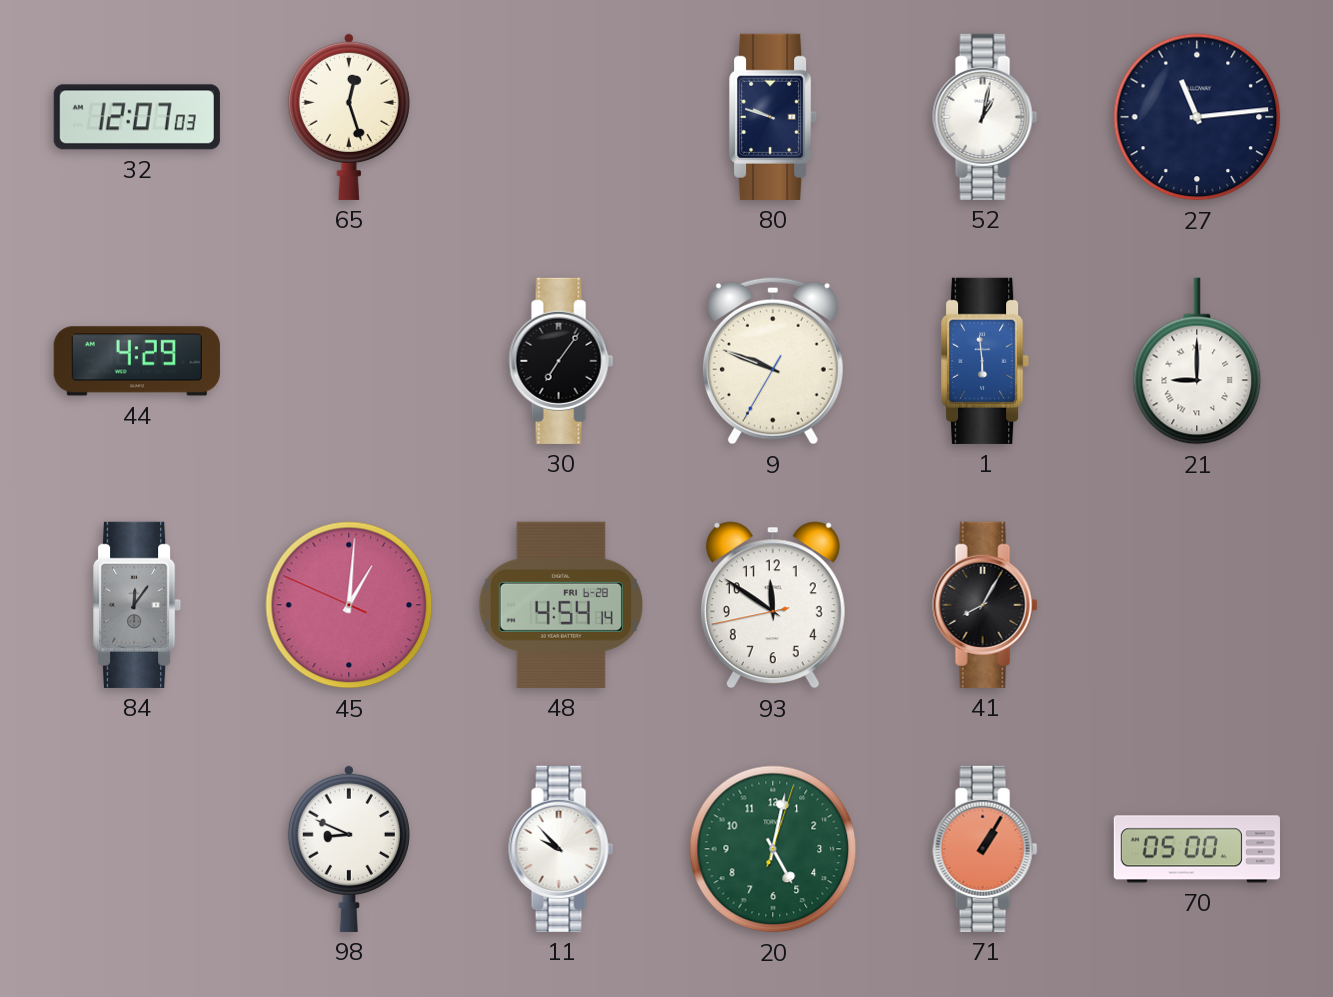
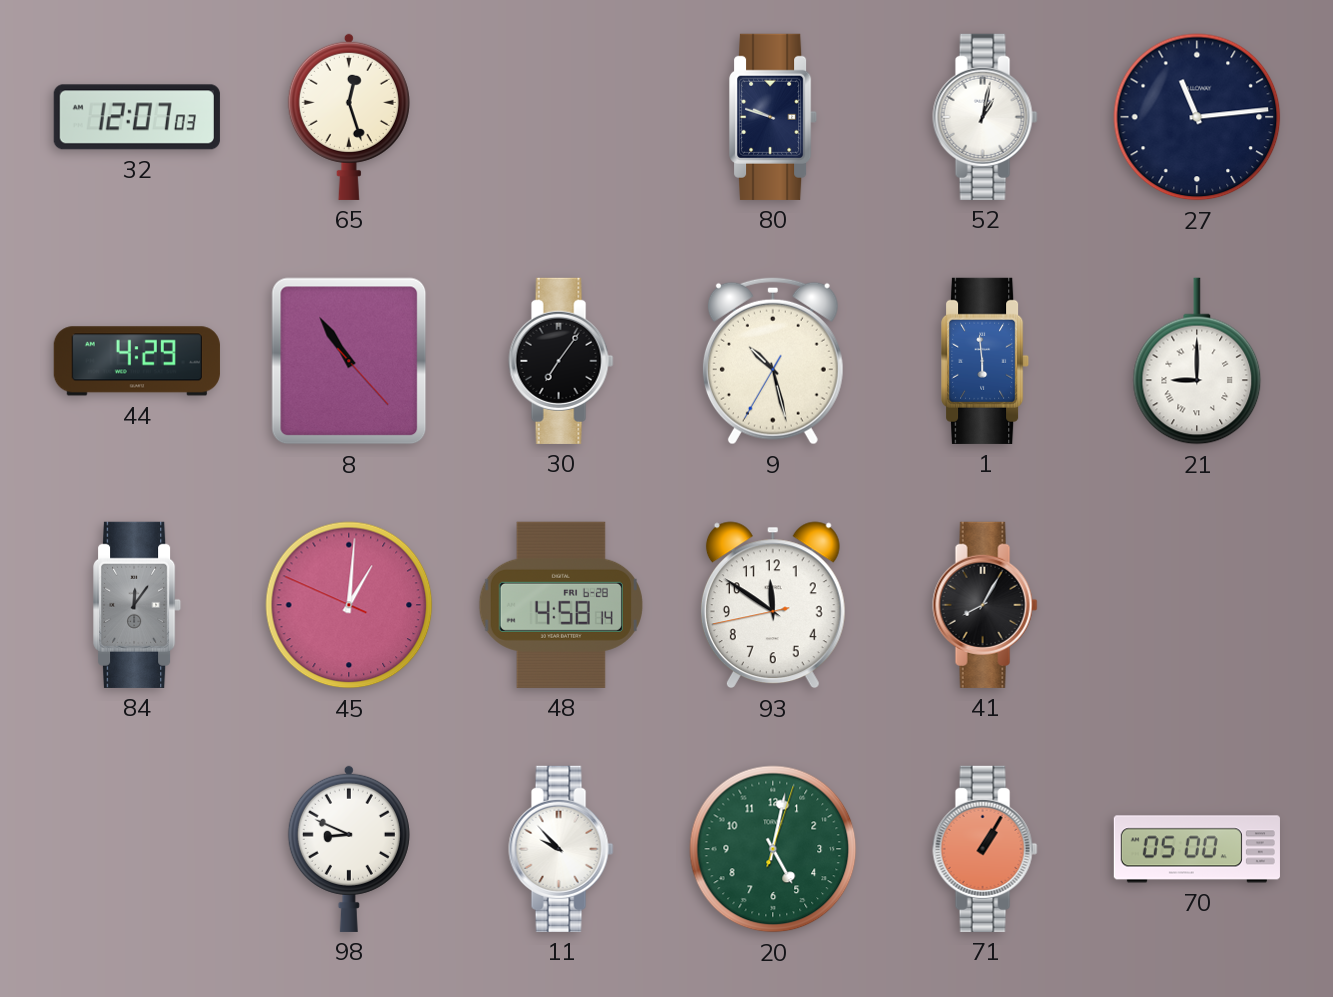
8: none -> 10:54
9: 9:48 -> 10:27
48: 4:54 -> 4:58
